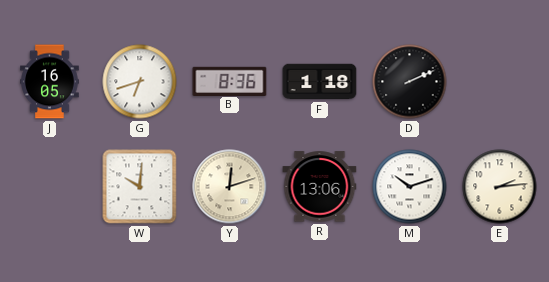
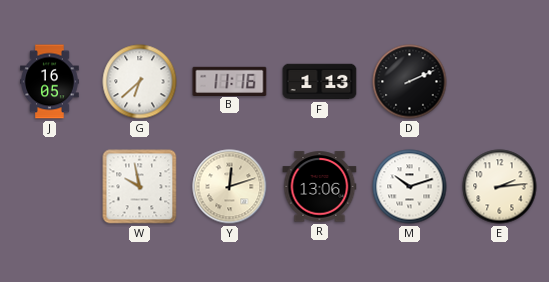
G: 6:42 -> 6:38
B: 8:36 -> 11:16
F: 1:18 -> 1:13
W: 10:01 -> 9:58
